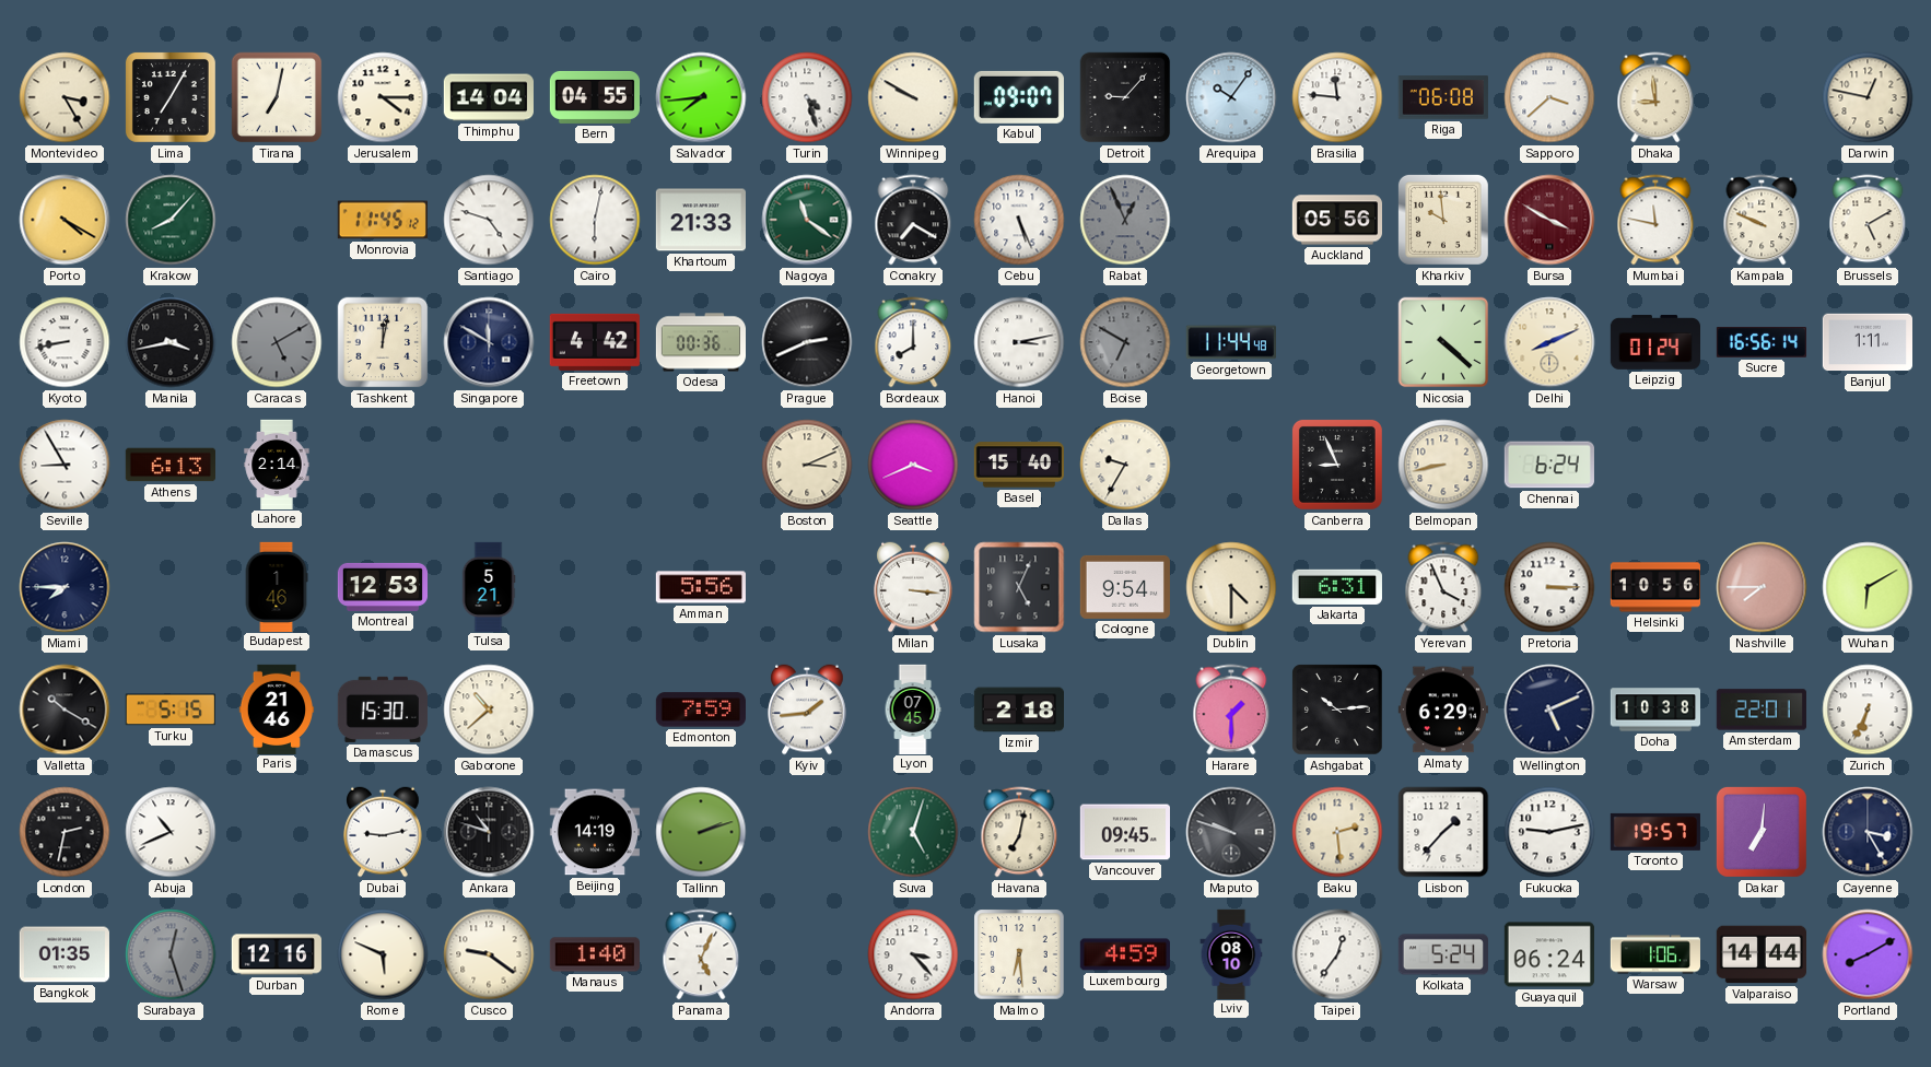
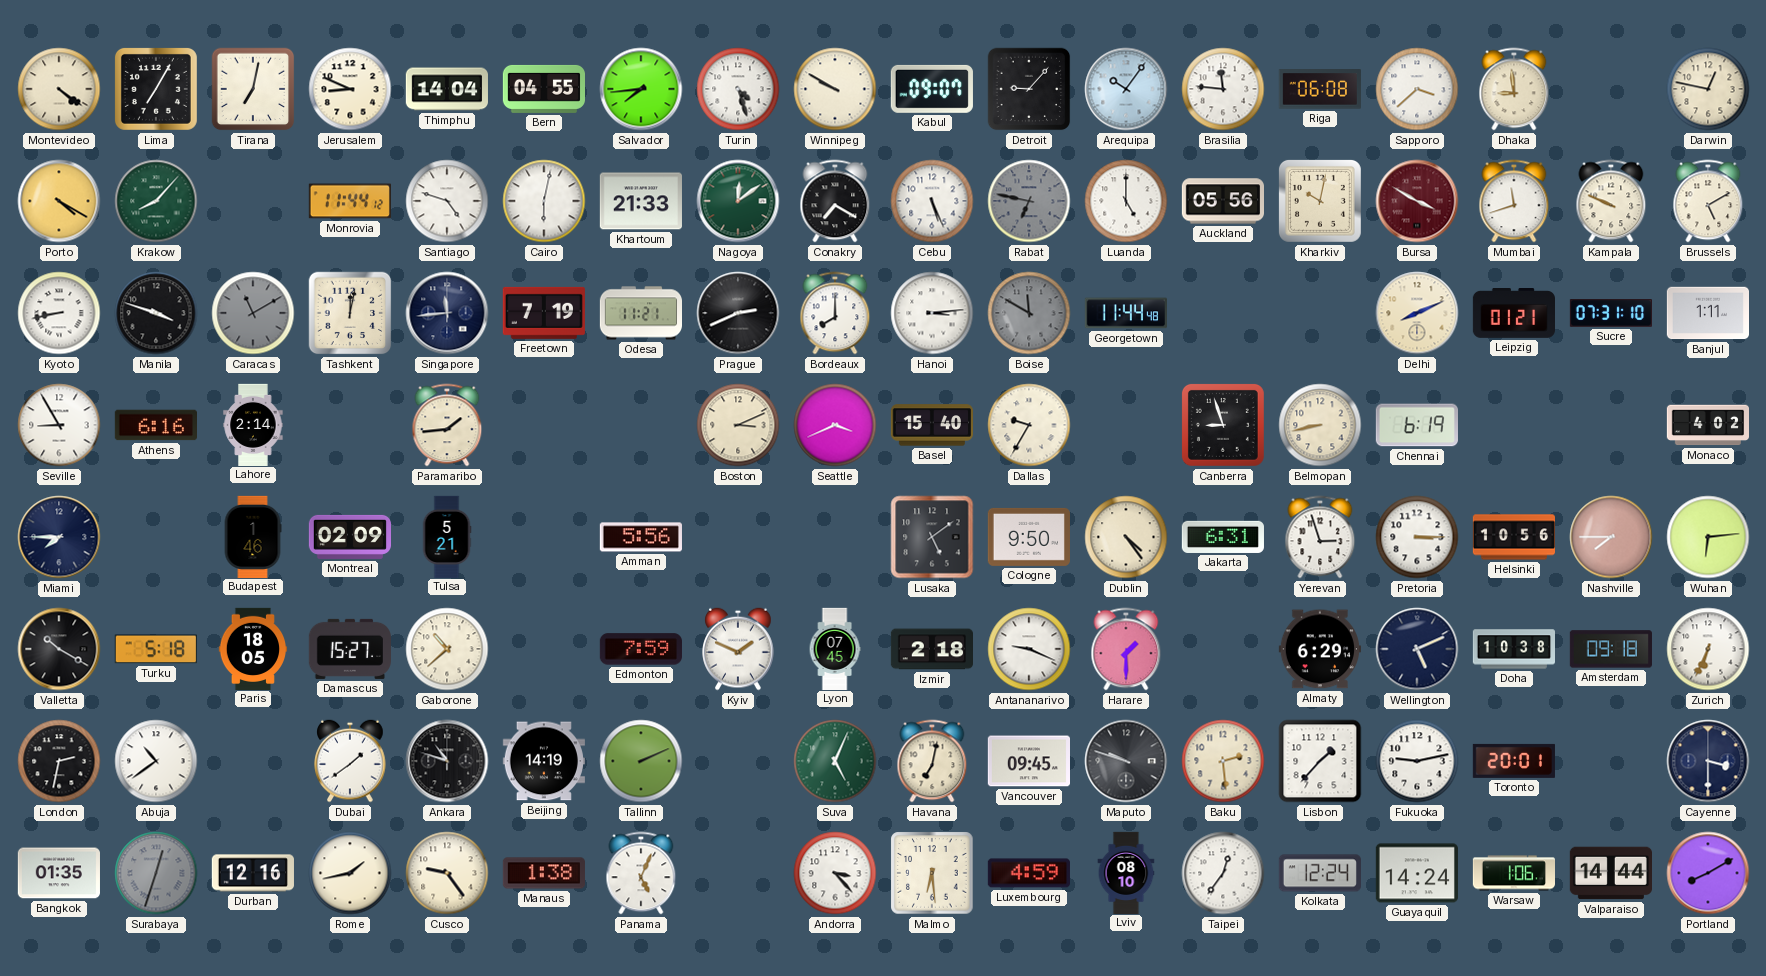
Montevideo: 3:25 -> 4:21
Jerusalem: 4:15 -> 8:49
Monrovia: 11:45 -> 11:44
Nagoya: 11:21 -> 12:09
Rabat: 12:56 -> 6:47
Luanda: none -> 5:00
Kharkiv: 9:59 -> 10:02
Mumbai: 11:47 -> 11:42
Manila: 3:43 -> 3:48
Caracas: 5:10 -> 11:10
Singapore: 11:50 -> 11:44
Freetown: 4:42 -> 7:19
Odesa: 00:36 -> 11:21
Hanoi: 3:13 -> 3:14
Boise: 6:50 -> 11:50
Nicosia: 4:22 -> none
Leipzig: 01:24 -> 01:21
Sucre: 16:56 -> 07:31
Athens: 6:13 -> 6:16
Paramaribo: none -> 1:44
Canberra: 8:56 -> 8:57
Chennai: 6:24 -> 6:19
Monaco: none -> 4:02
Montreal: 12:53 -> 02:09
Milan: 3:16 -> none
Lusaka: 5:04 -> 5:09
Cologne: 9:54 -> 9:50
Dublin: 4:30 -> 4:24
Yerevan: 3:56 -> 2:57
Wuhan: 6:10 -> 6:14
Turku: 5:15 -> 5:18
Paris: 21:46 -> 18:05
Damascus: 15:30 -> 15:27
Kyiv: 1:44 -> 1:49
Antananarivo: none -> 9:19
Ashgabat: 10:14 -> none
Amsterdam: 22:01 -> 09:18
Abuja: 10:41 -> 10:39
Dubai: 9:13 -> 1:39
Tallinn: 2:12 -> 2:11
Suva: 5:03 -> 5:04
Toronto: 19:57 -> 20:01
Dakar: 7:01 -> none
Cayenne: 3:25 -> 3:30
Surabaya: 12:27 -> 12:33
Rome: 5:49 -> 1:43
Cusco: 9:21 -> 9:24
Manaus: 1:40 -> 1:38
Kolkata: 5:24 -> 12:24
Guayaquil: 06:24 -> 14:24
